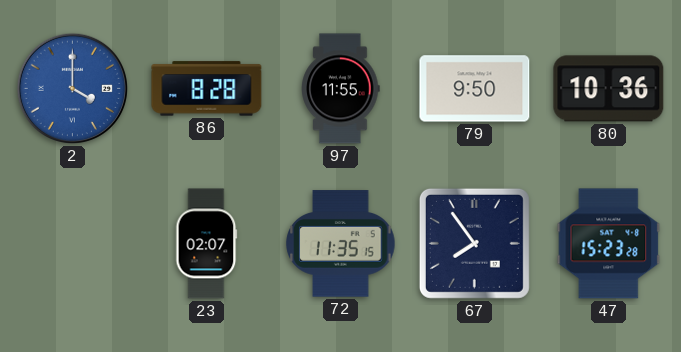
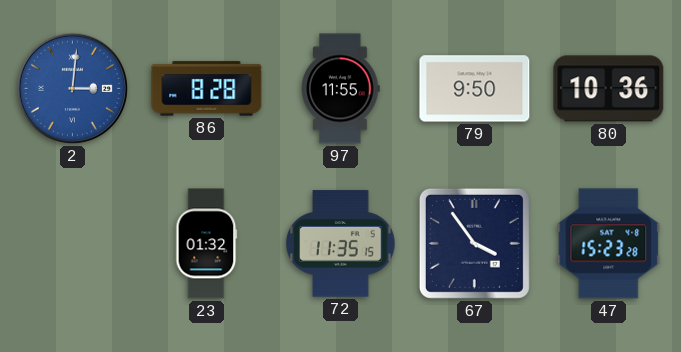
2: 4:00 -> 3:01
23: 02:07 -> 01:32
67: 7:54 -> 3:54
